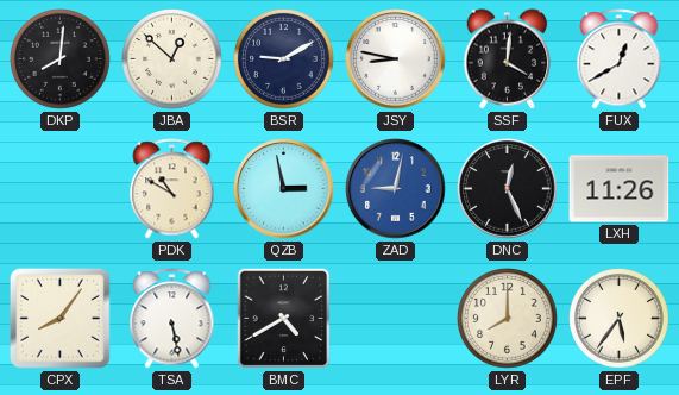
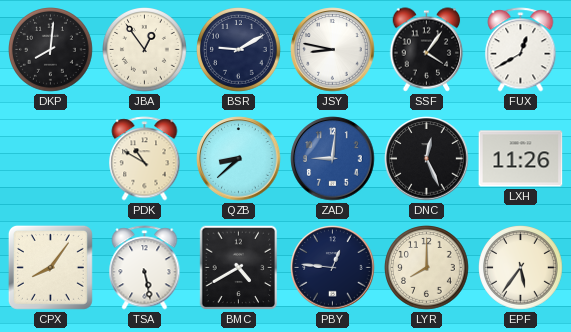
JBA: 12:52 -> 12:54
SSF: 4:01 -> 4:06
QZB: 2:58 -> 8:38
ZAD: 9:02 -> 9:01
PBY: none -> 12:46
